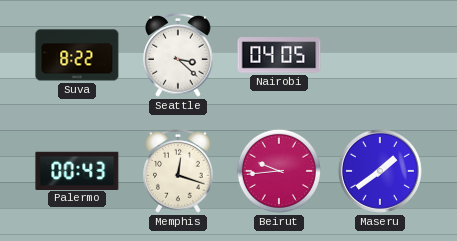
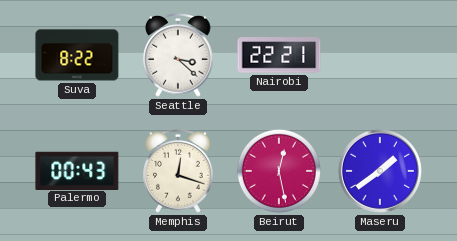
Nairobi: 04:05 -> 22:21
Beirut: 9:44 -> 12:28
